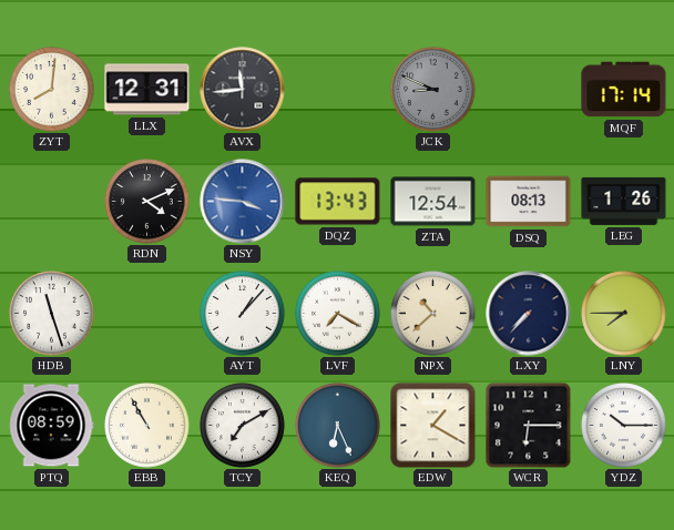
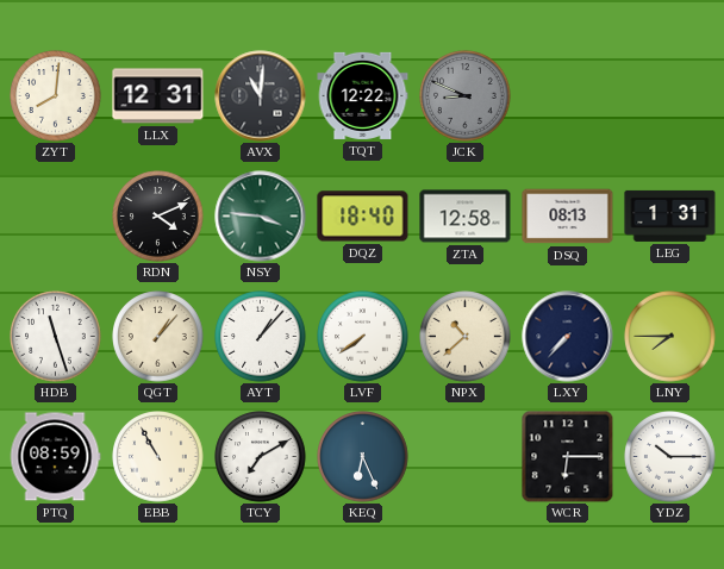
AVX: 11:44 -> 11:01
TQT: none -> 12:22
MQF: 17:14 -> none
NSY dial: blue -> green
DQZ: 13:43 -> 18:40
ZTA: 12:54 -> 12:58
LEG: 1:26 -> 1:31
QGT: none -> 1:07
LVF: 7:20 -> 7:39
EDW: 1:20 -> none
